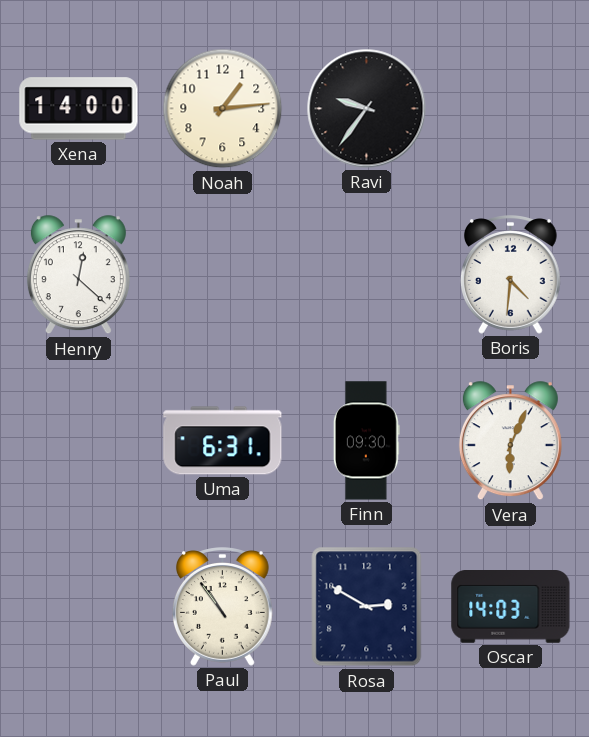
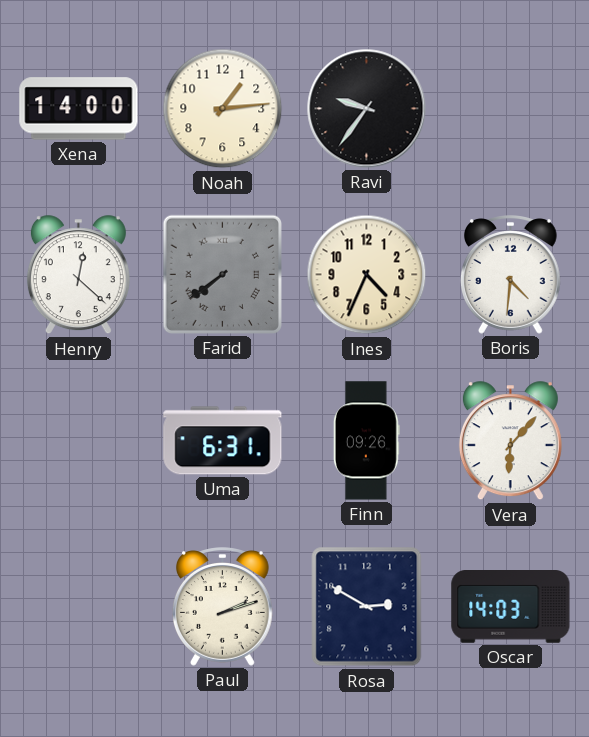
Farid: none -> 7:39
Ines: none -> 4:34
Finn: 09:30 -> 09:26
Vera: 6:04 -> 6:07
Paul: 10:54 -> 2:12
